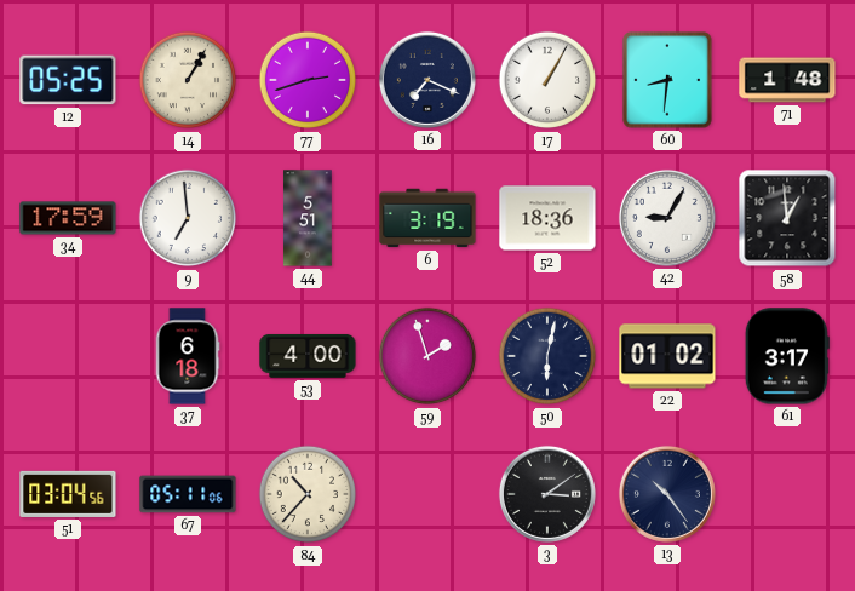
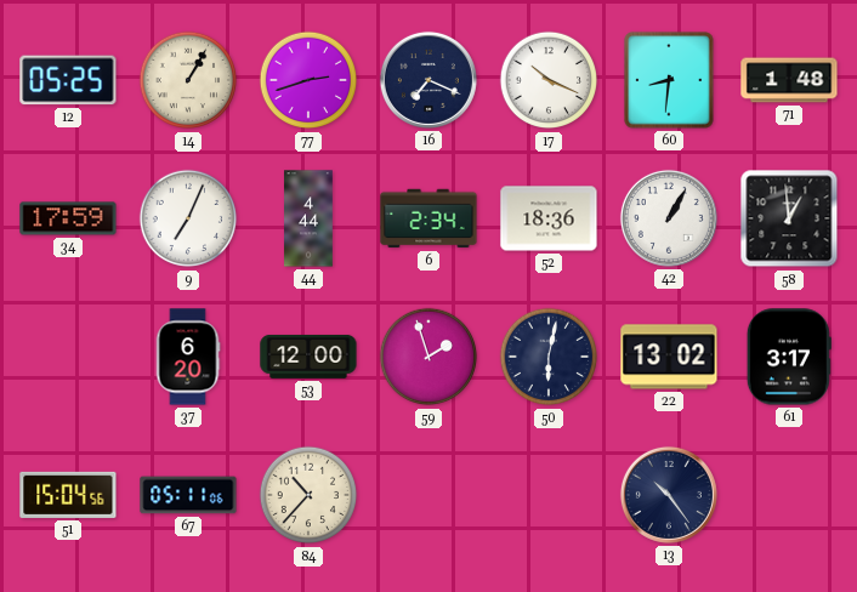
17: 1:05 -> 10:19
9: 6:59 -> 7:04
44: 5:51 -> 4:44
6: 3:19 -> 2:34
42: 9:05 -> 1:05
37: 6:18 -> 6:20
53: 4:00 -> 12:00
22: 01:02 -> 13:02
51: 03:04 -> 15:04
3: 3:09 -> none
